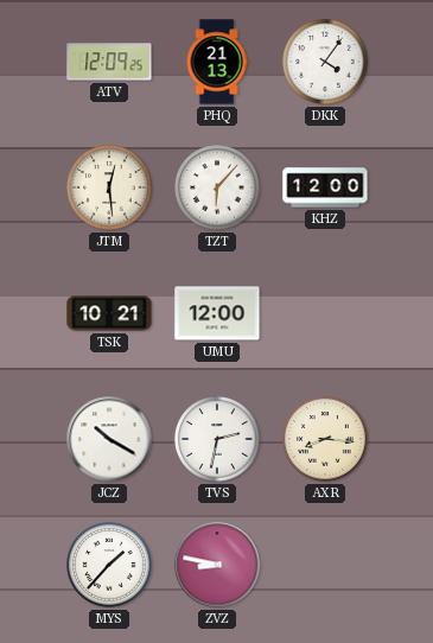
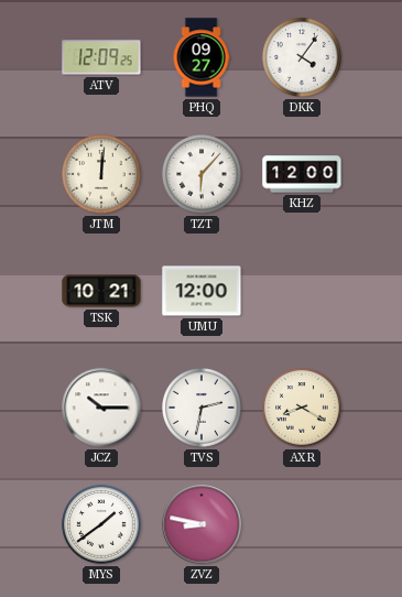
PHQ: 21:13 -> 09:27
JTM: 12:29 -> 12:01
JCZ: 10:20 -> 10:15
AXR: 8:16 -> 8:20
MYS: 1:37 -> 1:39
